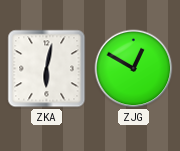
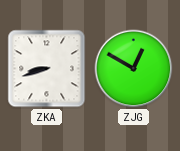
ZKA: 6:02 -> 8:42
